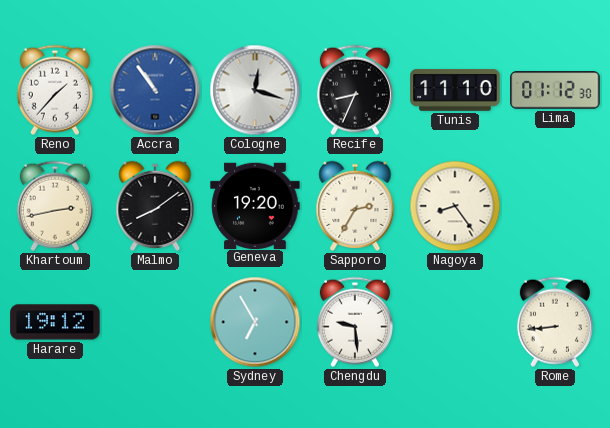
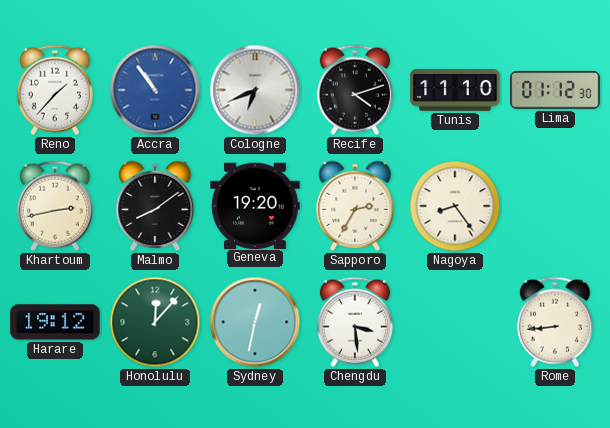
Cologne: 12:18 -> 6:41
Recife: 8:34 -> 4:12
Honolulu: none -> 12:07
Sydney: 6:55 -> 12:32
Chengdu: 9:29 -> 3:29
